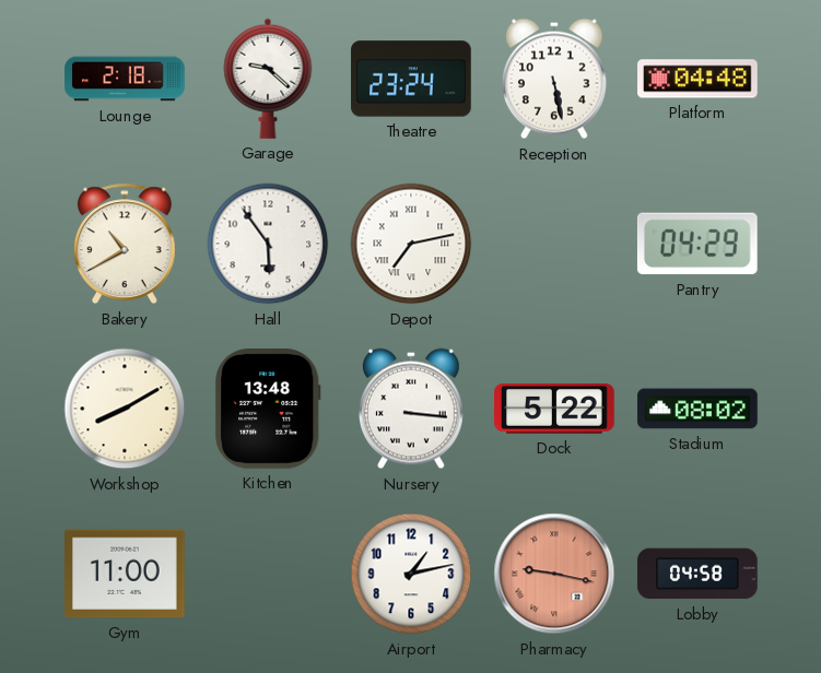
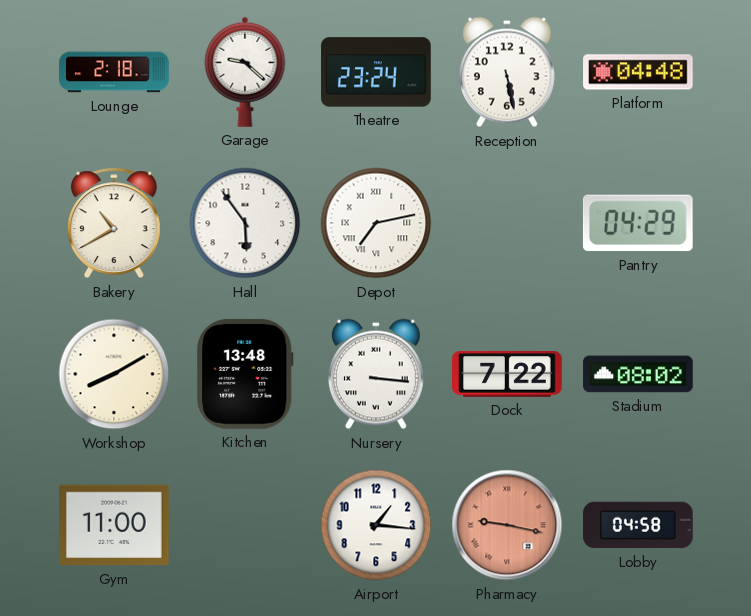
Dock: 5:22 -> 7:22
Airport: 1:13 -> 1:16
